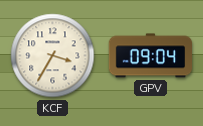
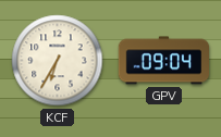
KCF: 3:35 -> 6:35
